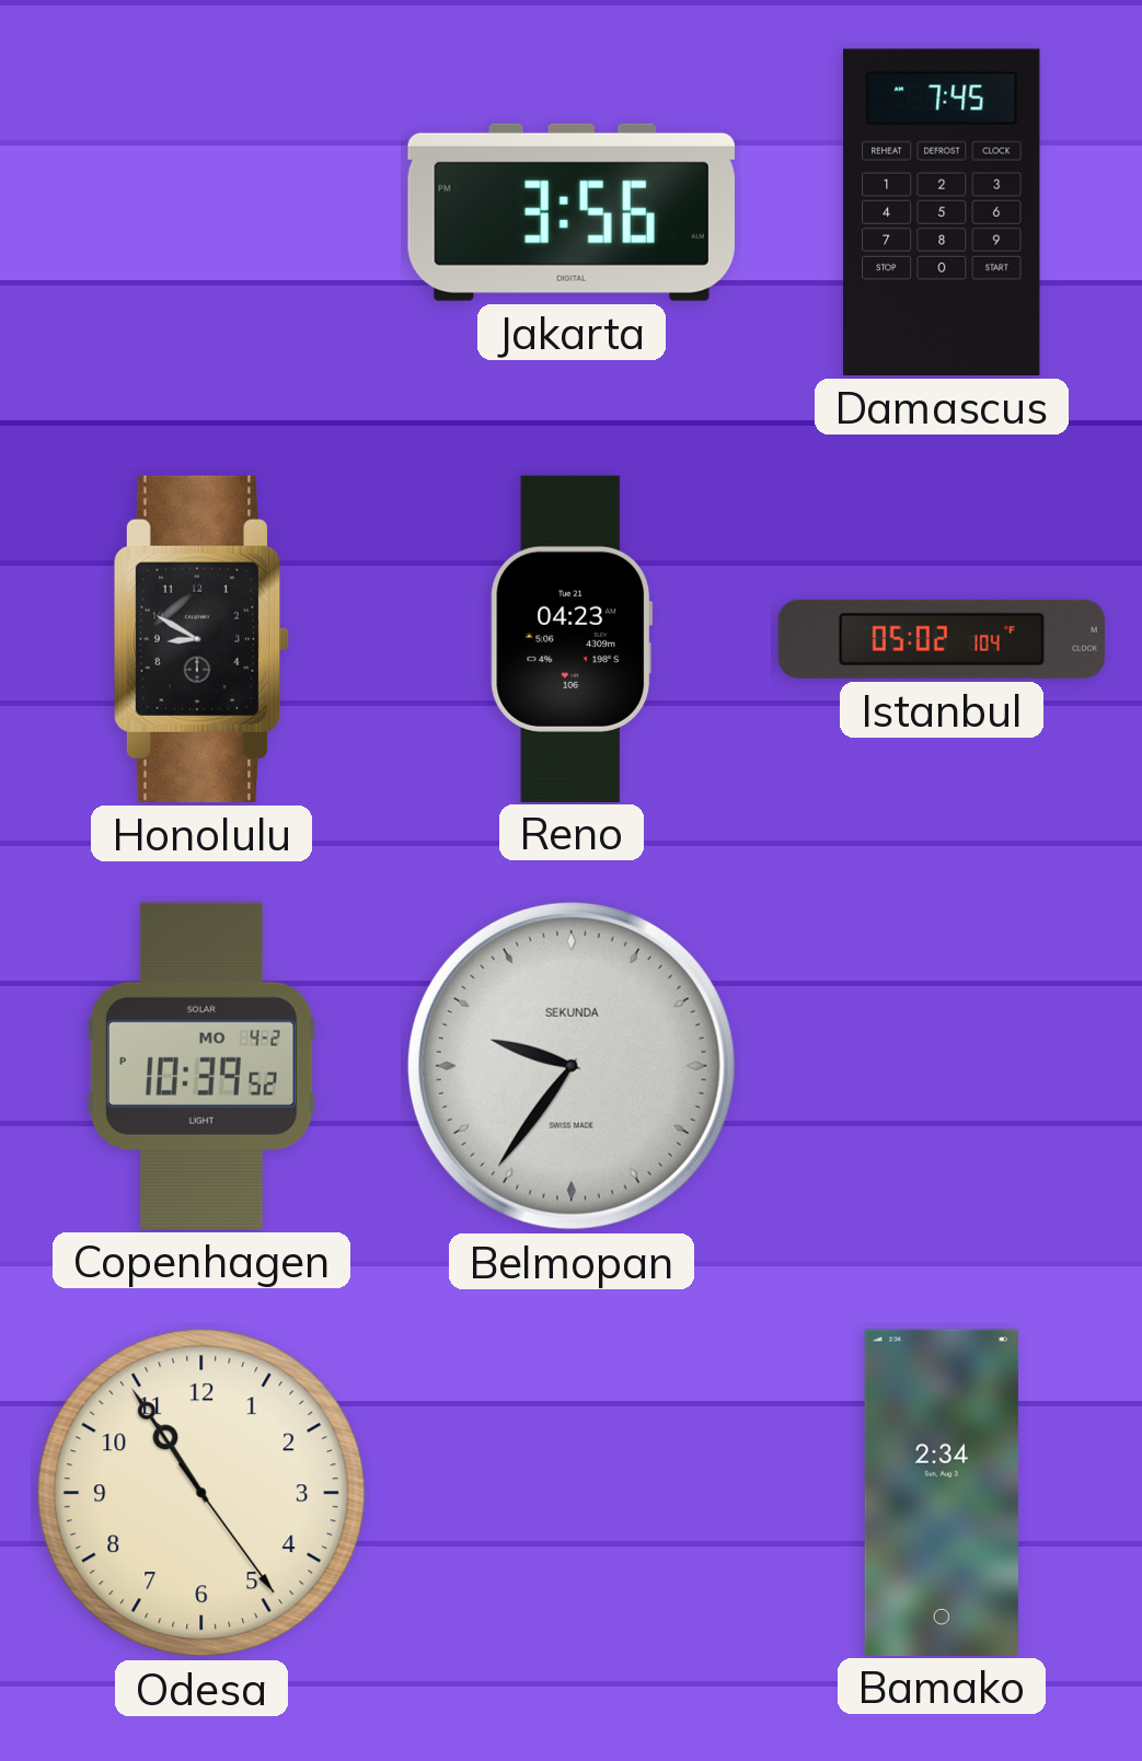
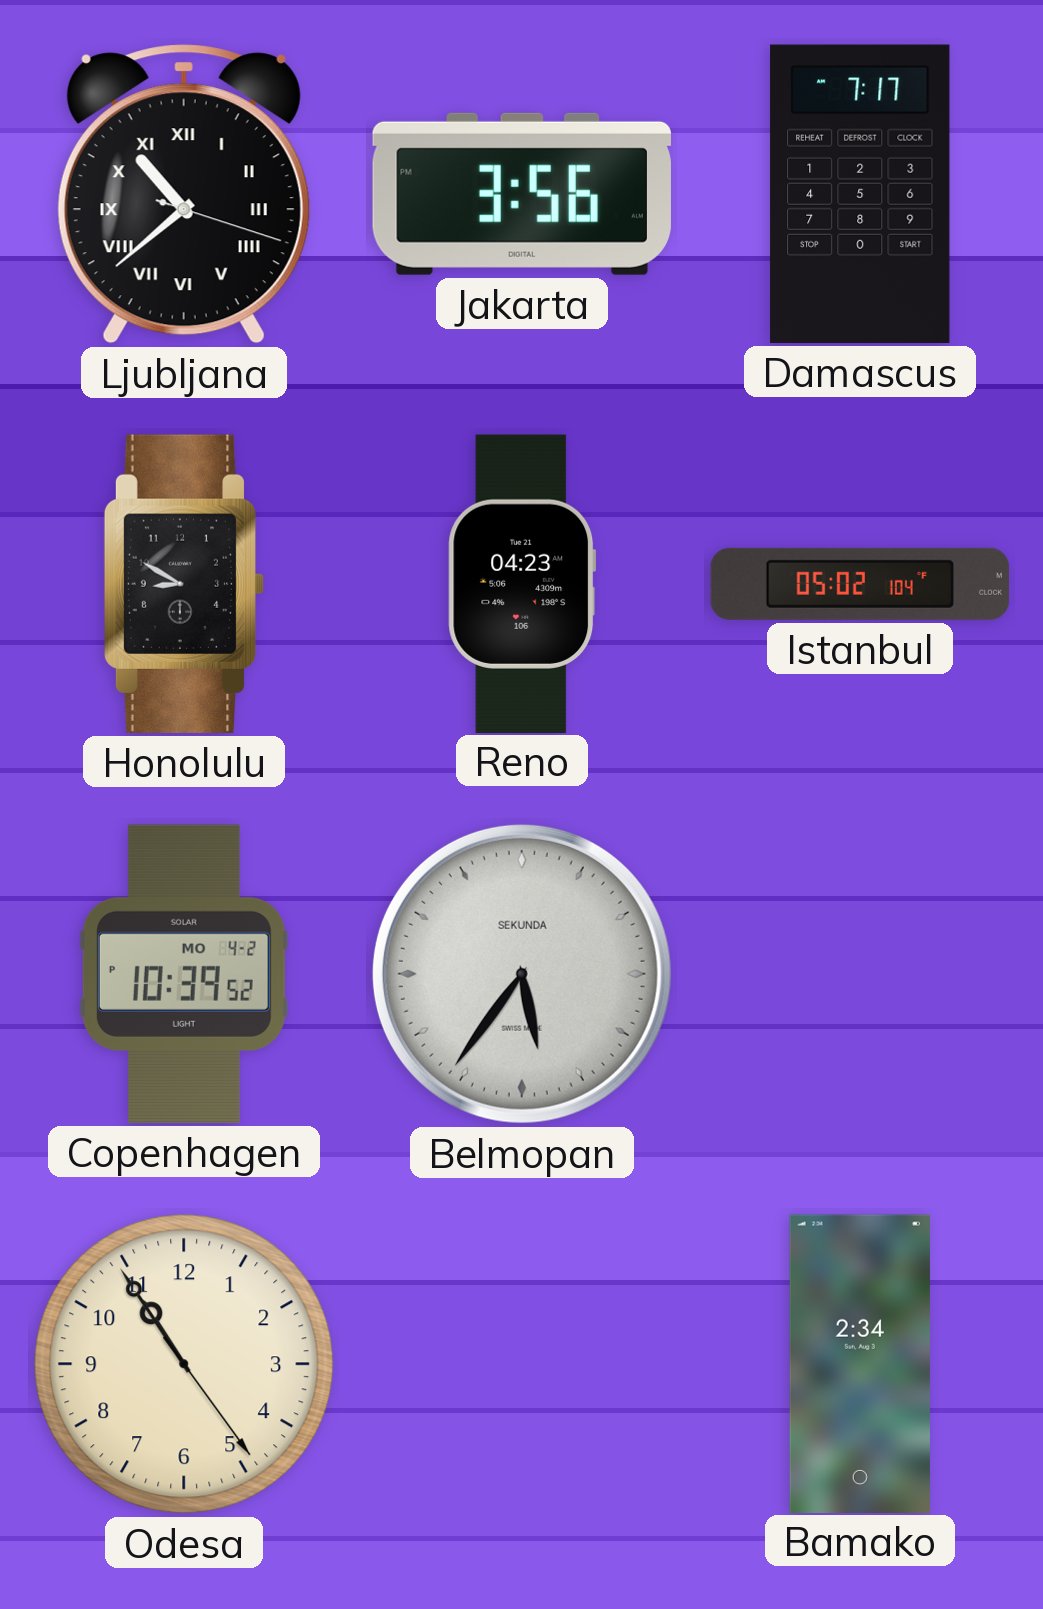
Ljubljana: none -> 10:38
Damascus: 7:45 -> 7:17
Belmopan: 9:36 -> 5:36
